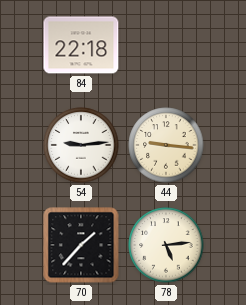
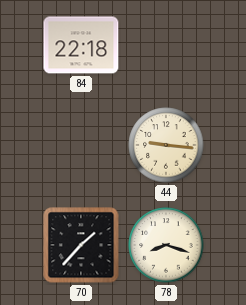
54: 9:14 -> none
78: 5:14 -> 8:18
